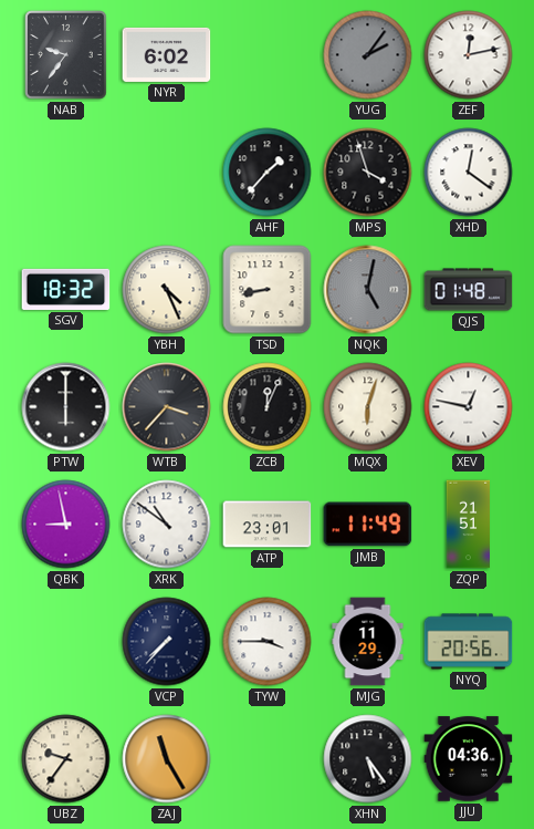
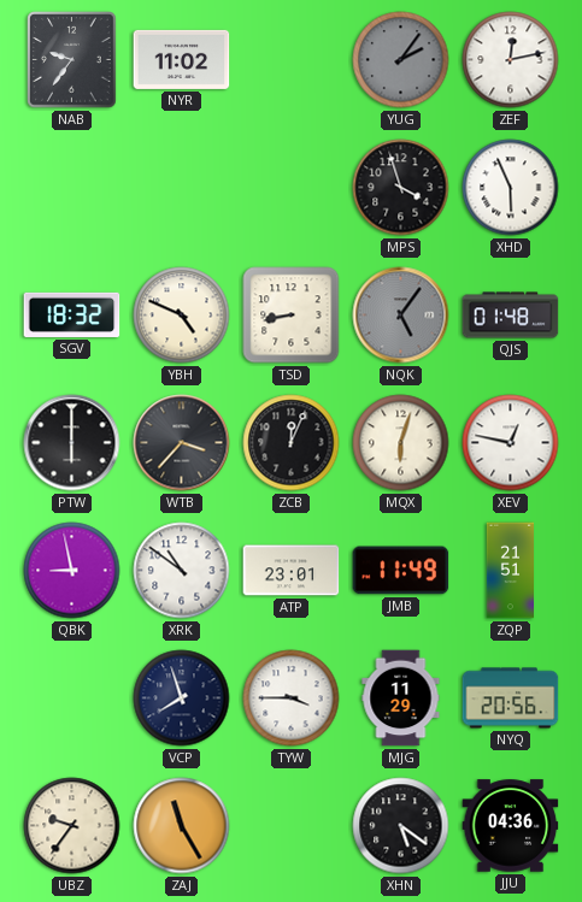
NYR: 6:02 -> 11:02
AHF: 1:37 -> none
XHD: 12:21 -> 5:56
YBH: 4:26 -> 4:49
NQK: 5:02 -> 5:06
VCP: 7:37 -> 7:57
XHN: 5:24 -> 5:21
